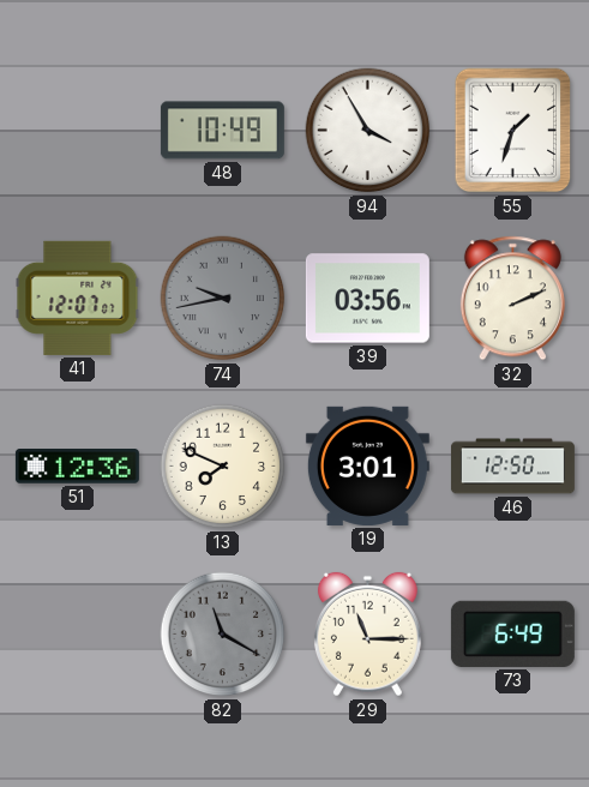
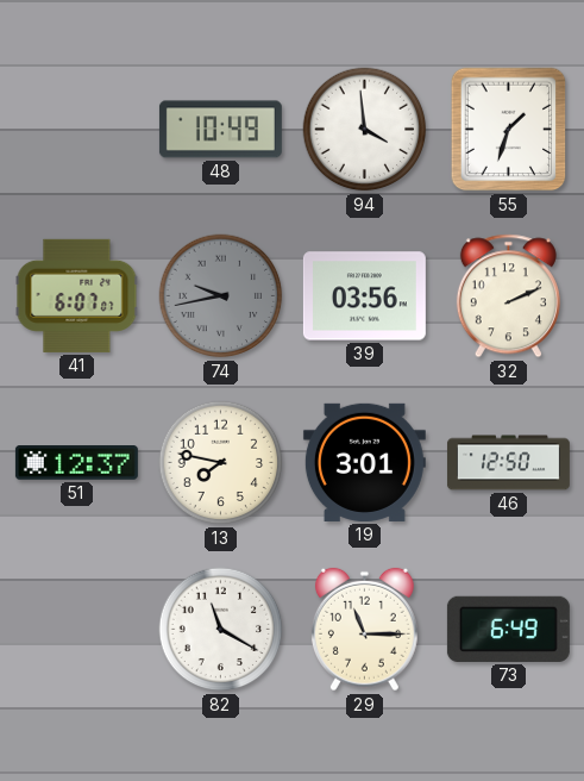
94: 3:55 -> 3:59
41: 12:07 -> 6:07
51: 12:36 -> 12:37
13: 7:49 -> 7:47
82 dial: grey -> white
